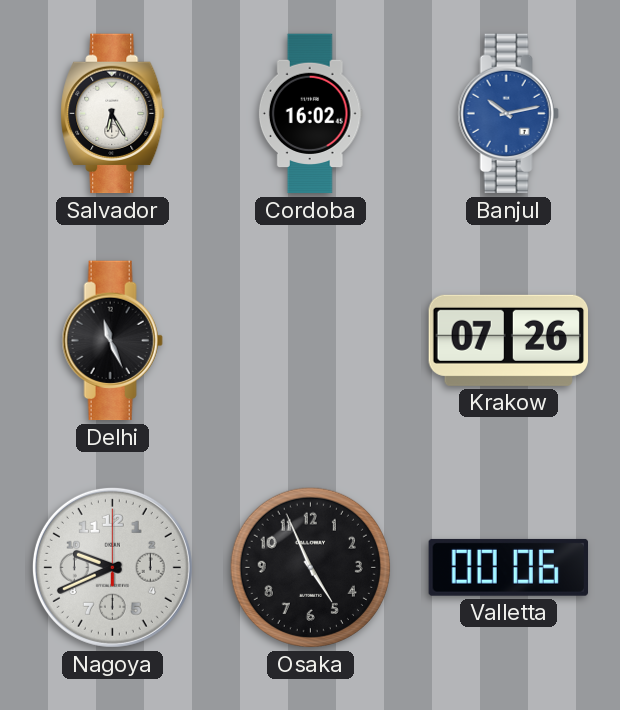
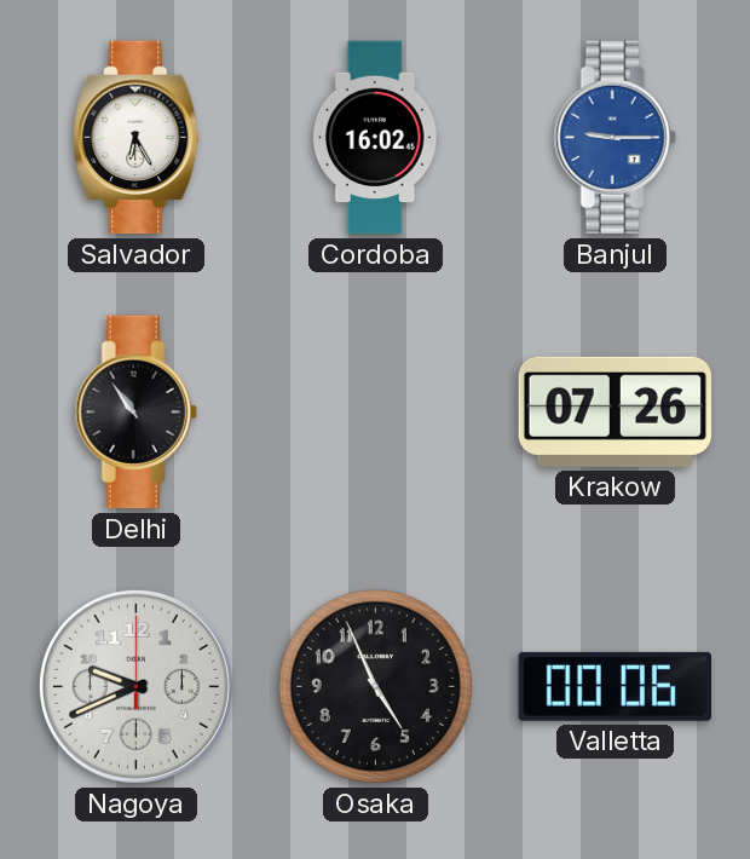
Banjul: 10:13 -> 9:15
Delhi: 11:26 -> 10:54
